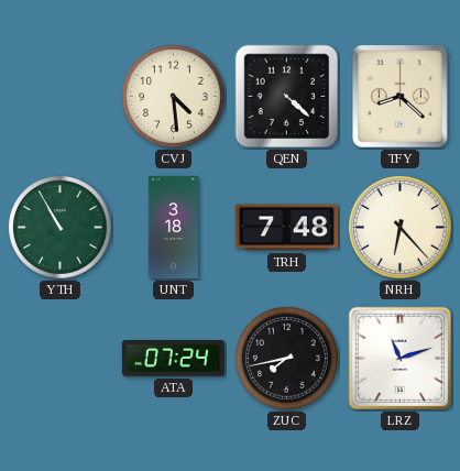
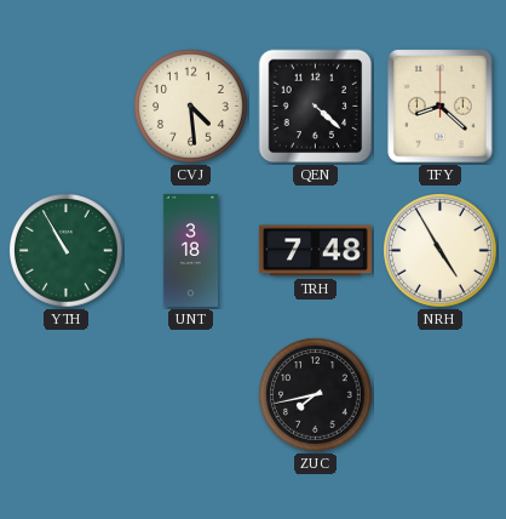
NRH: 6:23 -> 4:55
ATA: 07:24 -> none
LRZ: 11:12 -> none
